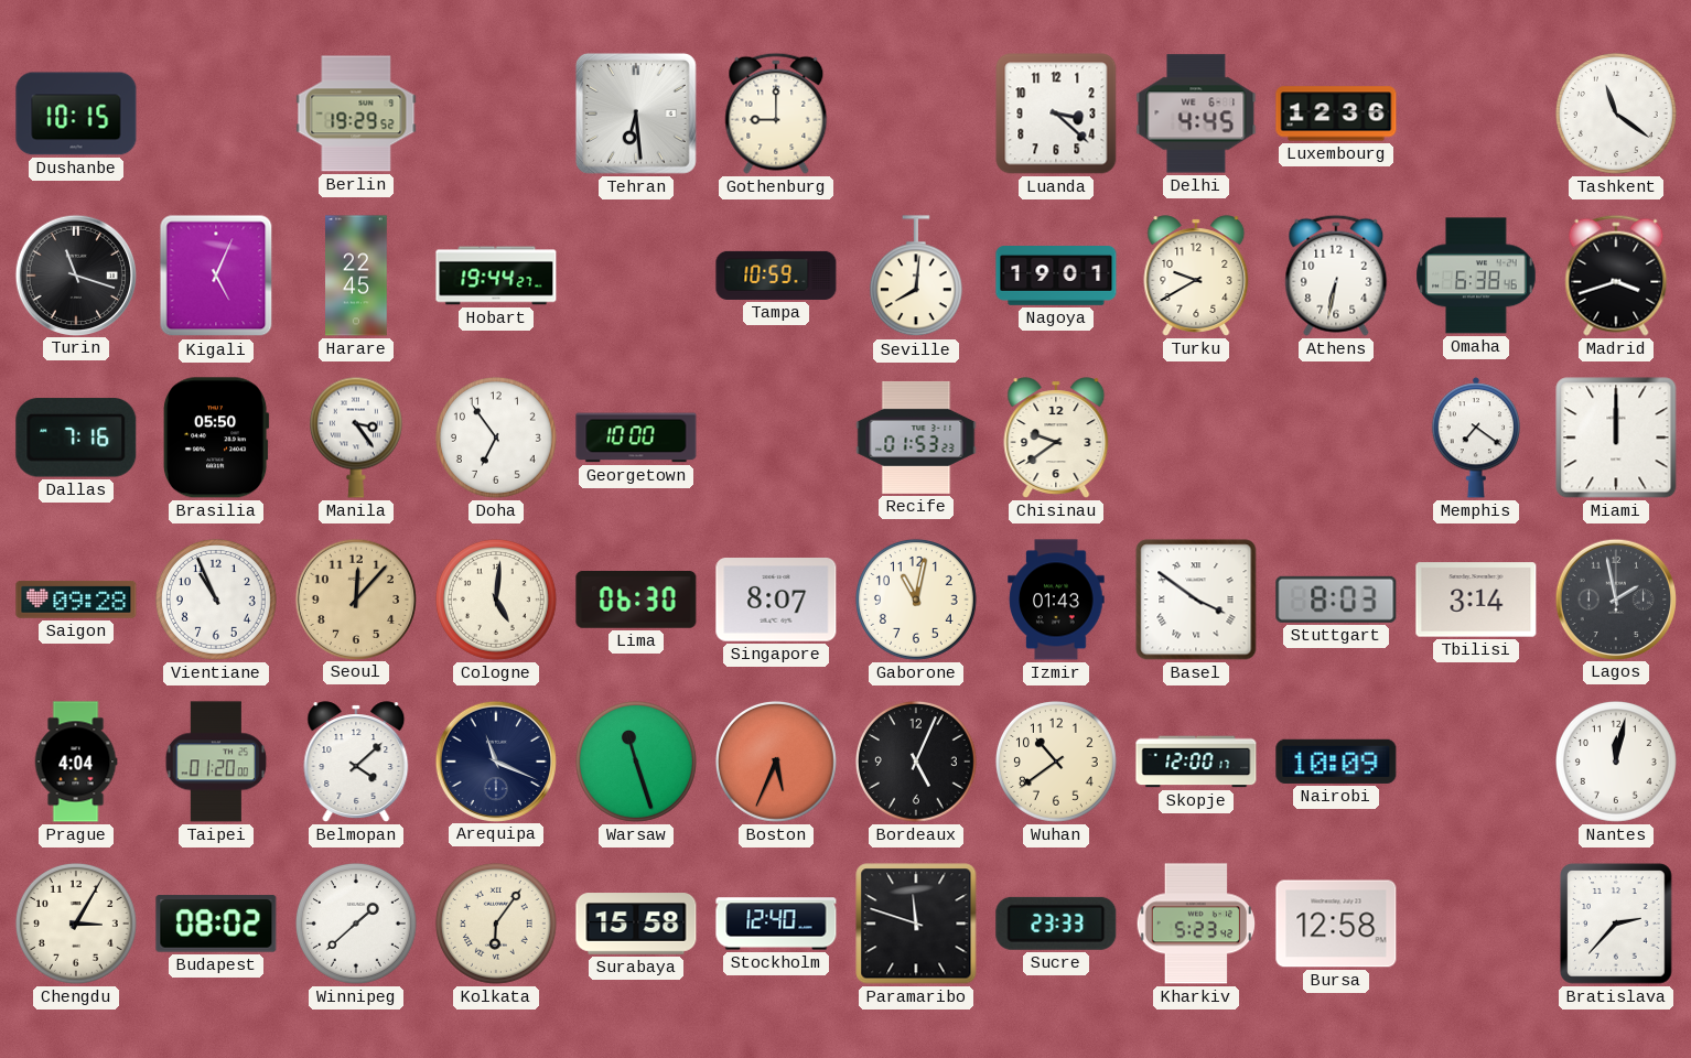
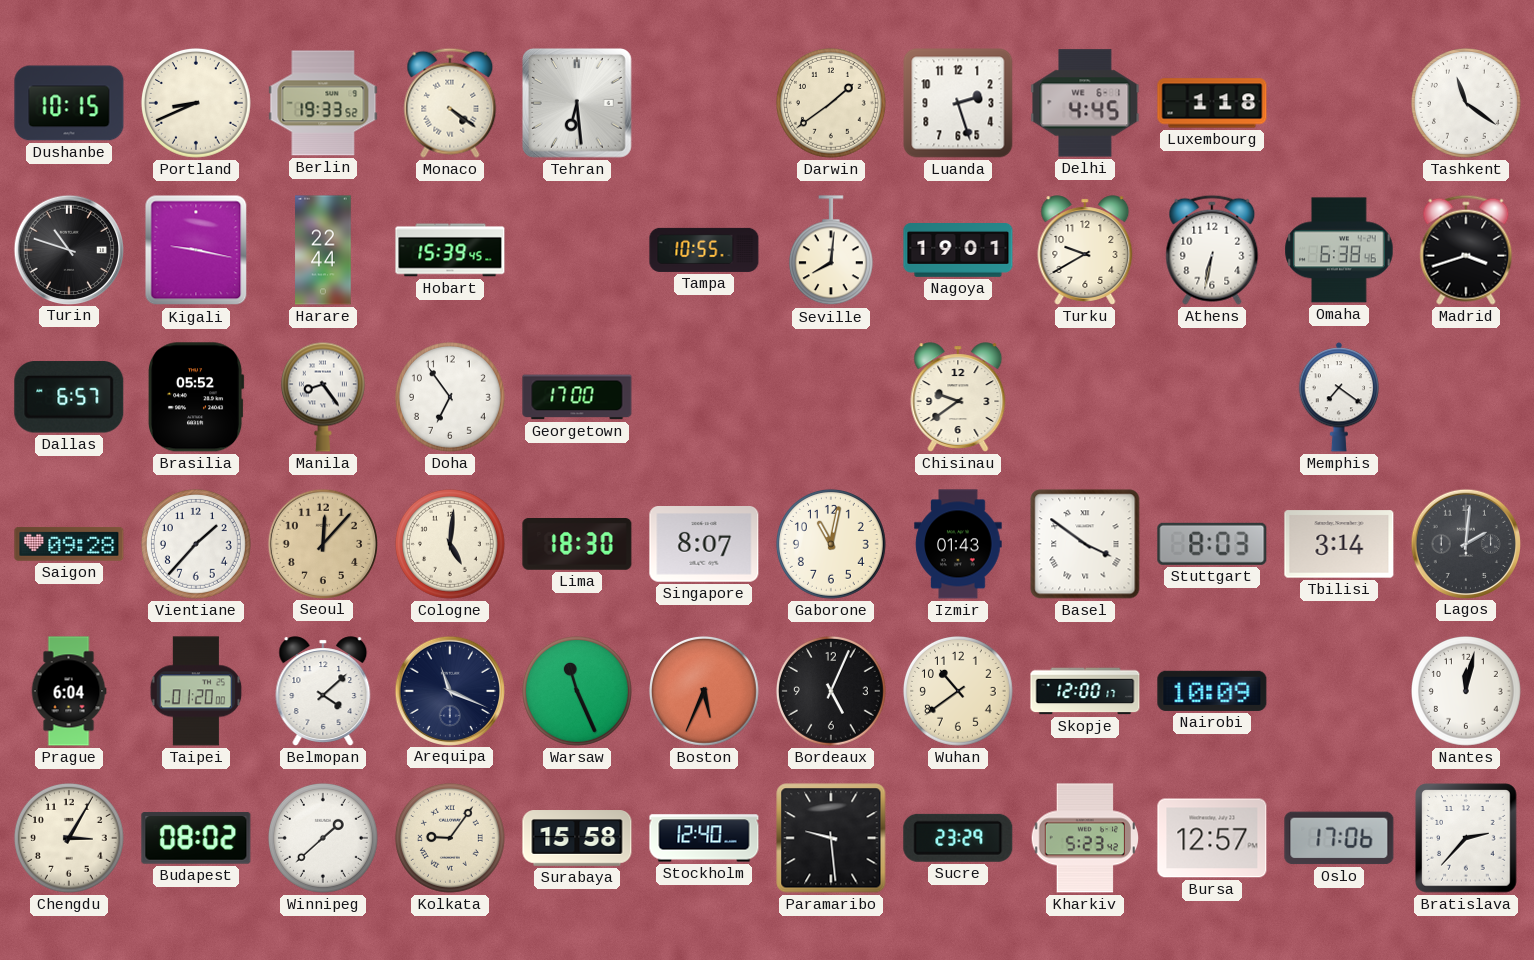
Portland: none -> 8:41
Berlin: 19:29 -> 19:33
Monaco: none -> 4:21
Gothenburg: 9:00 -> none
Darwin: none -> 1:39
Luanda: 3:22 -> 2:27
Luxembourg: 12:36 -> 1:18
Turin: 11:18 -> 10:48
Kigali: 5:04 -> 9:17
Harare: 22:45 -> 22:44
Hobart: 19:44 -> 15:39
Tampa: 10:59 -> 10:55
Dallas: 7:16 -> 6:57
Brasilia: 05:50 -> 05:52
Manila: 3:24 -> 8:24
Georgetown: 10:00 -> 17:00
Recife: 01:53 -> none
Miami: 12:00 -> none
Vientiane: 10:56 -> 1:37
Lima: 06:30 -> 18:30
Lagos: 1:58 -> 2:01
Prague: 4:04 -> 6:04
Warsaw: 11:27 -> 11:26
Kolkata: 6:06 -> 9:06
Paramaribo: 11:48 -> 9:29
Sucre: 23:33 -> 23:29
Bursa: 12:58 -> 12:57
Oslo: none -> 17:06
